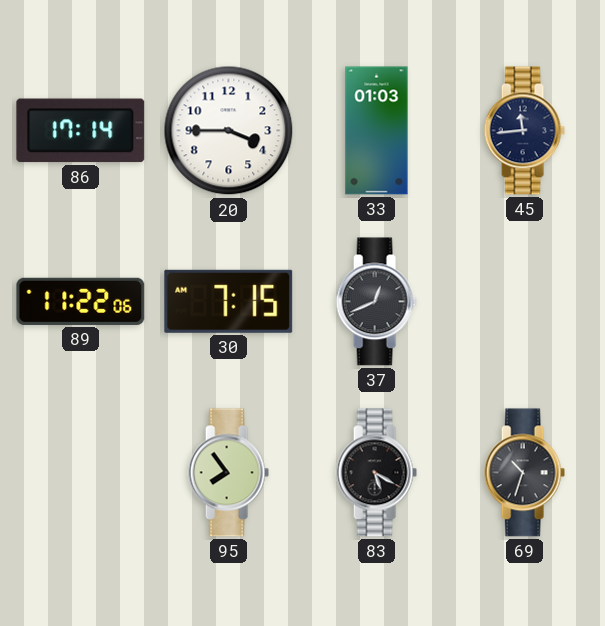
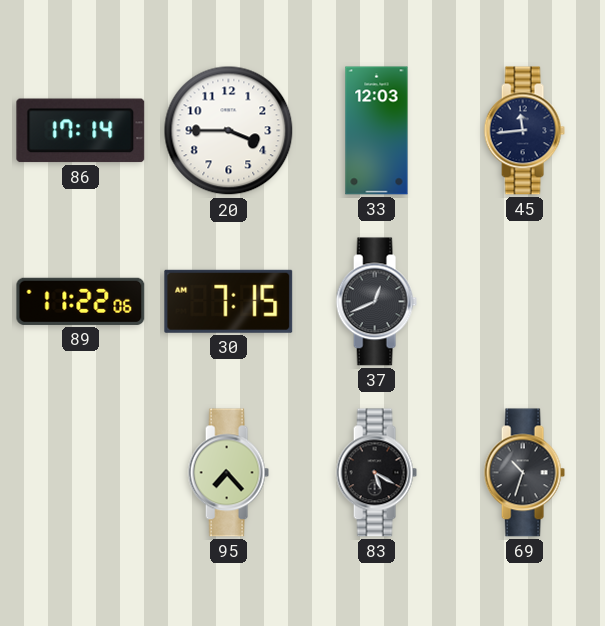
33: 01:03 -> 12:03
95: 7:54 -> 7:23
